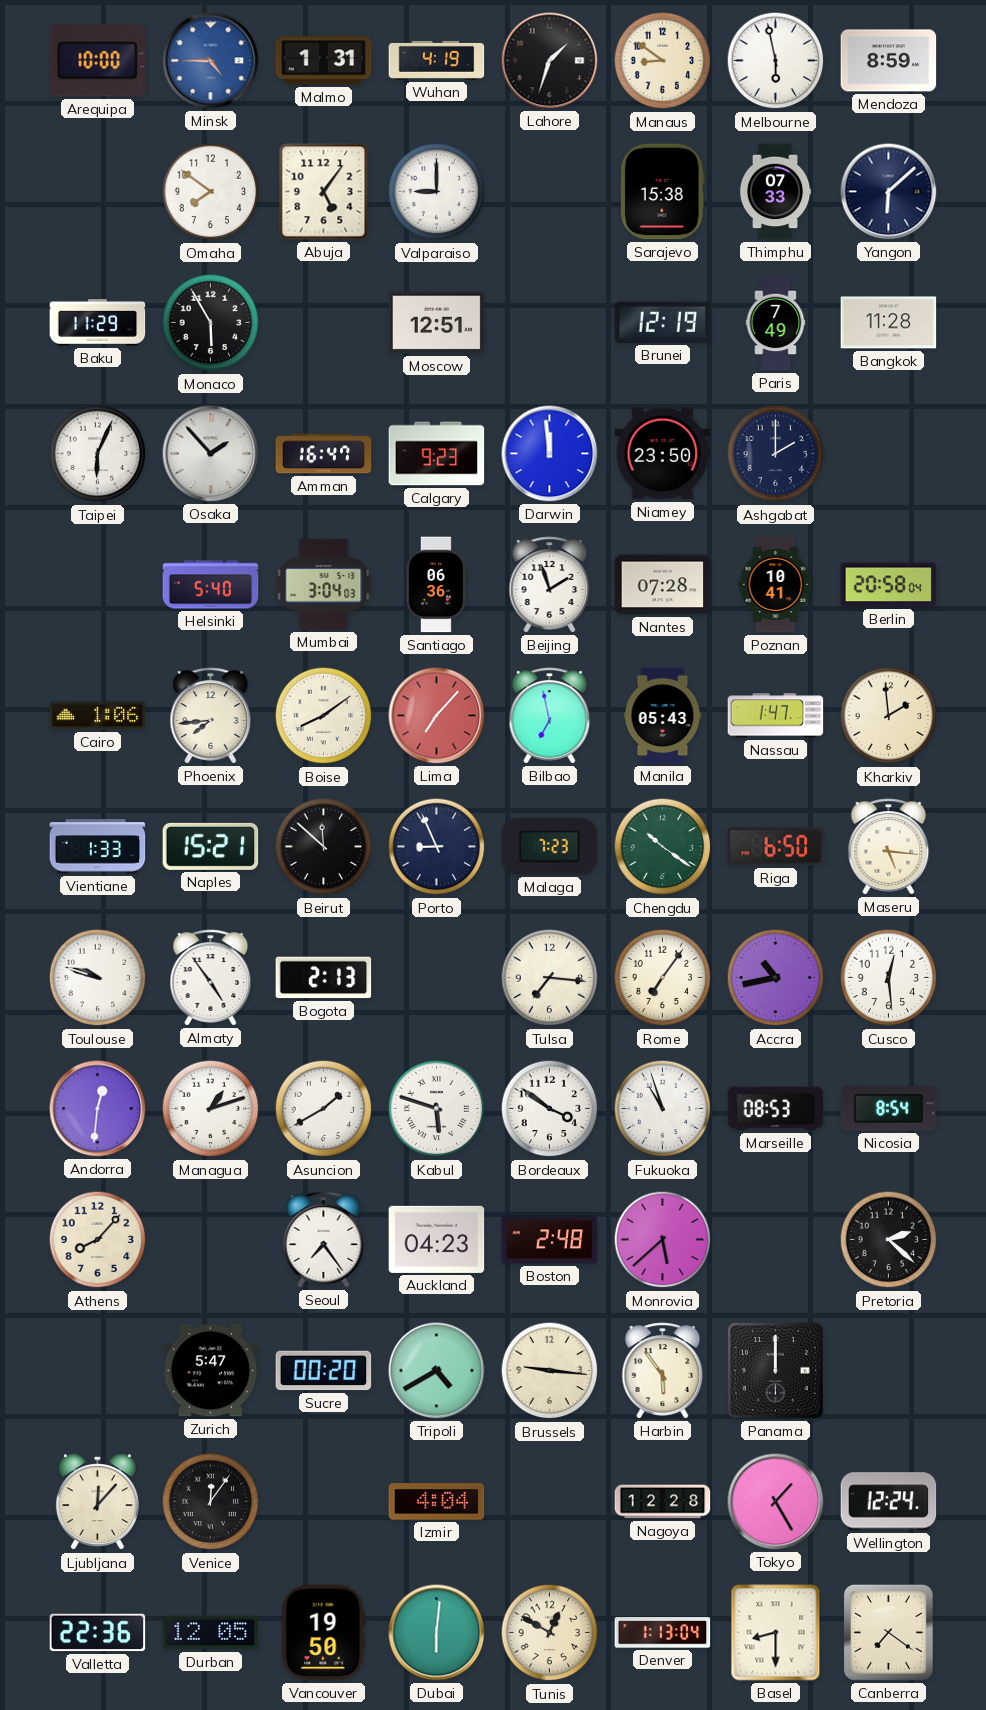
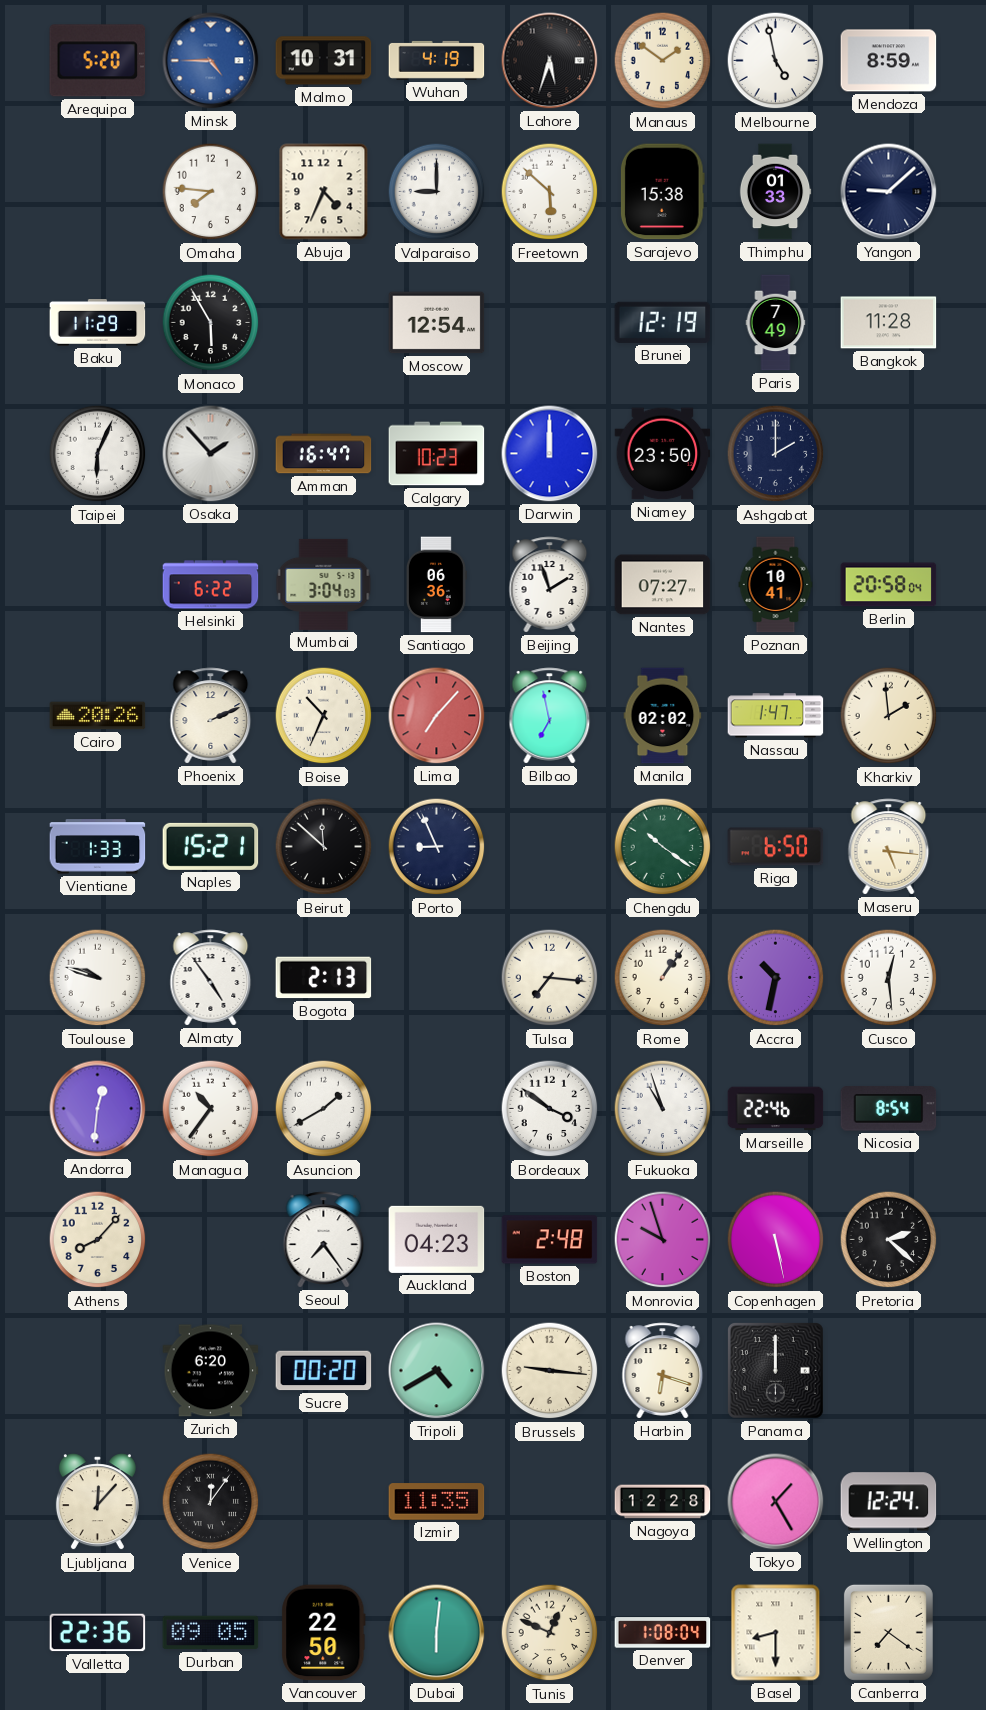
Arequipa: 10:00 -> 5:20
Malmo: 1:31 -> 10:31
Lahore: 1:33 -> 5:33
Manaus: 8:51 -> 1:51
Melbourne: 5:58 -> 4:58
Omaha: 7:51 -> 7:46
Abuja: 5:06 -> 4:34
Freetown: none -> 5:52
Thimphu: 07:33 -> 01:33
Yangon: 6:08 -> 9:08
Moscow: 12:51 -> 12:54
Calgary: 9:23 -> 10:23
Darwin: 11:59 -> 12:00
Helsinki: 5:40 -> 6:22
Nantes: 07:28 -> 07:27
Cairo: 1:06 -> 20:26
Phoenix: 7:44 -> 2:11
Boise: 8:09 -> 10:34
Manila: 05:43 -> 02:02
Malaga: 7:23 -> none
Rome: 7:06 -> 1:06
Accra: 10:43 -> 10:32
Managua: 1:12 -> 10:36
Kabul: 5:48 -> none
Marseille: 08:53 -> 22:46
Monrovia: 5:38 -> 9:57
Copenhagen: none -> 5:28
Zurich: 5:47 -> 6:20
Harbin: 5:54 -> 6:18
Izmir: 4:04 -> 11:35
Durban: 12:05 -> 09:05
Vancouver: 19:50 -> 22:50
Tunis: 12:50 -> 12:49
Denver: 1:13 -> 1:08
